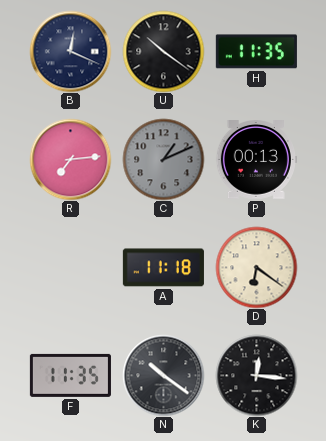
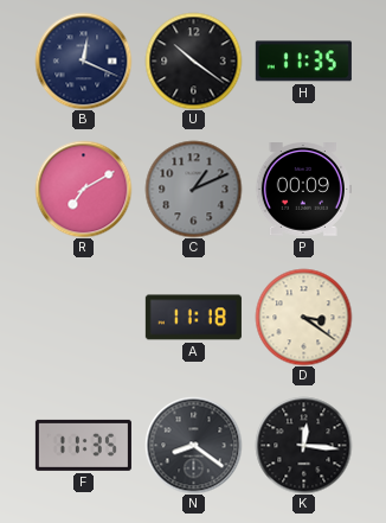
R: 7:14 -> 7:10
P: 00:13 -> 00:09
D: 6:21 -> 3:21
N: 10:21 -> 8:21
